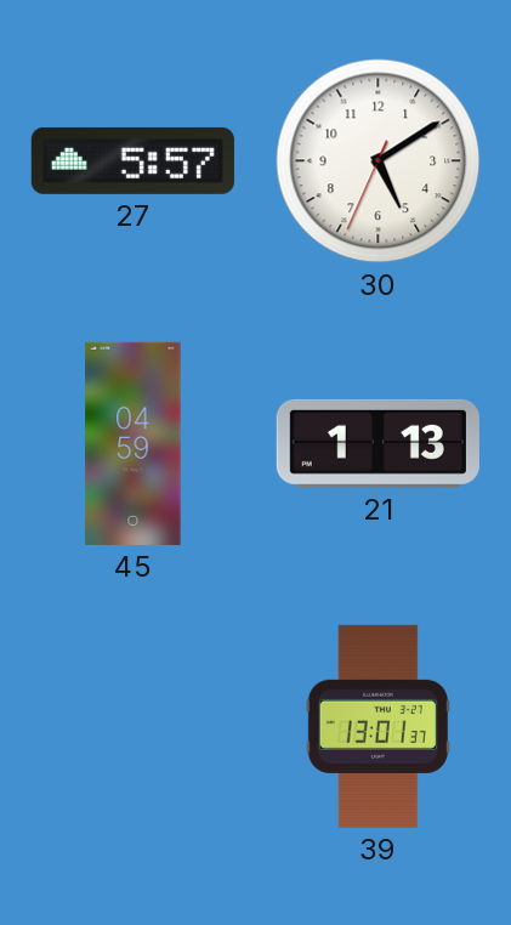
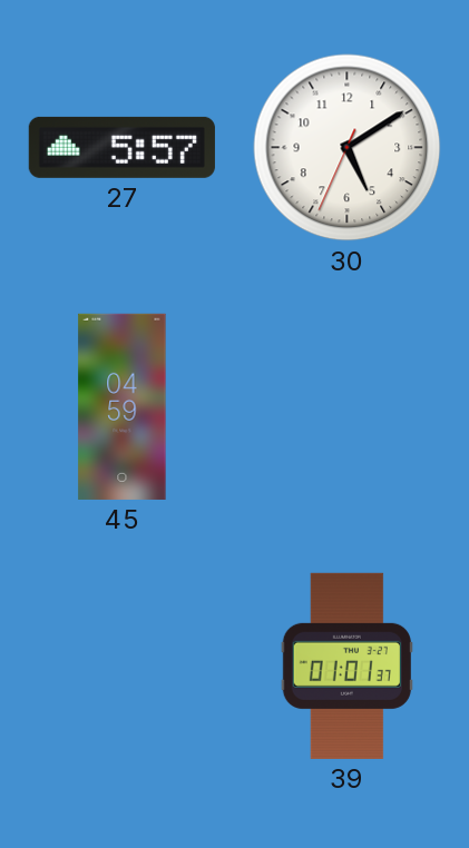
21: 1:13 -> none
39: 13:01 -> 01:01
